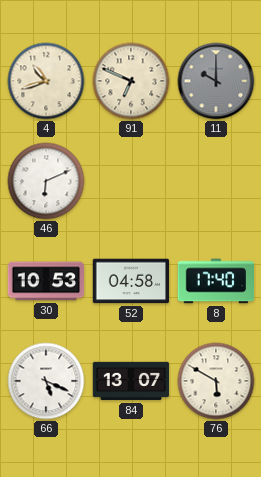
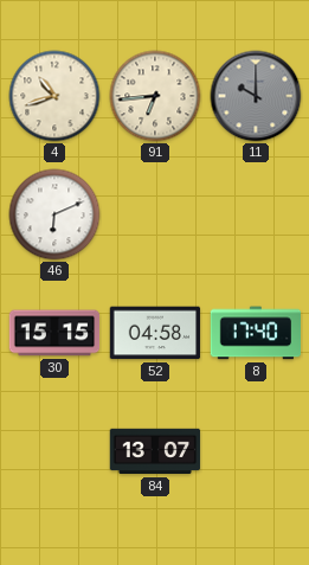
91: 6:49 -> 6:44
30: 10:53 -> 15:15
66: 5:19 -> none
76: 5:50 -> none
